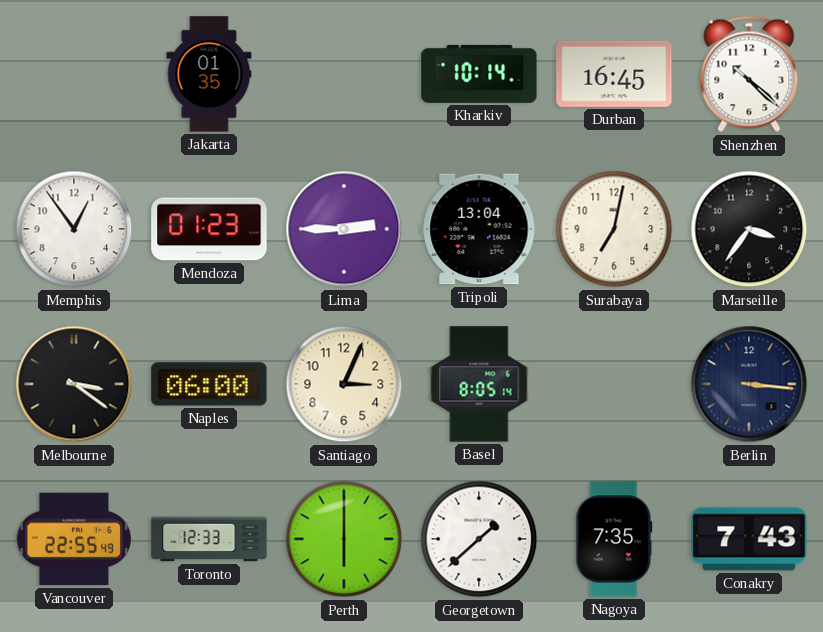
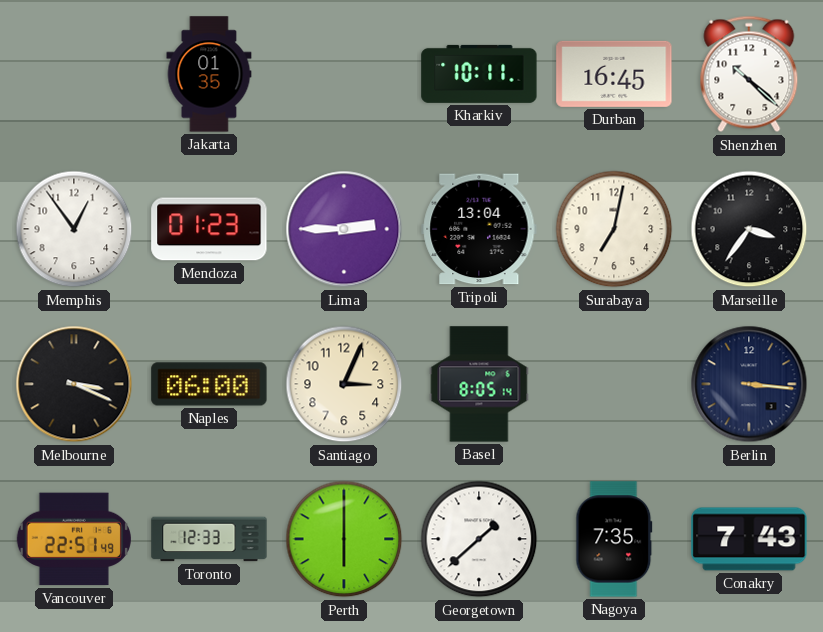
Kharkiv: 10:14 -> 10:11
Melbourne: 3:21 -> 3:19
Vancouver: 22:55 -> 22:51
